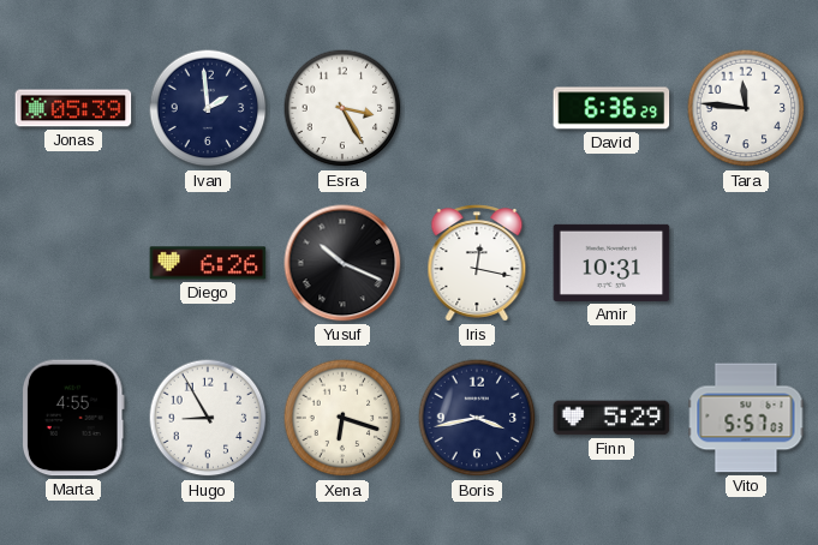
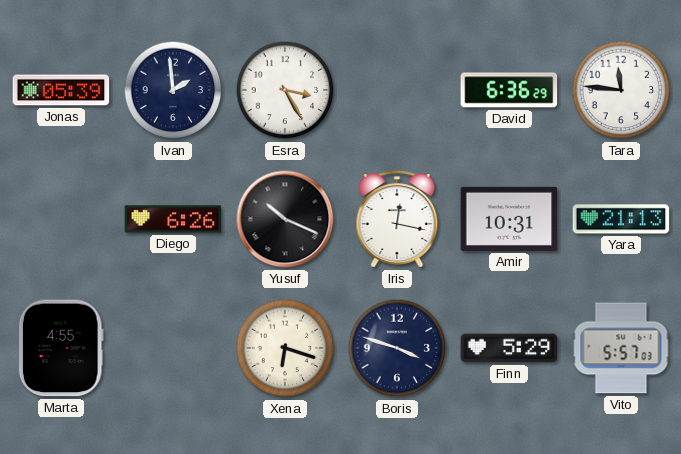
Yara: none -> 21:13
Hugo: 8:55 -> none
Boris: 3:43 -> 3:48
